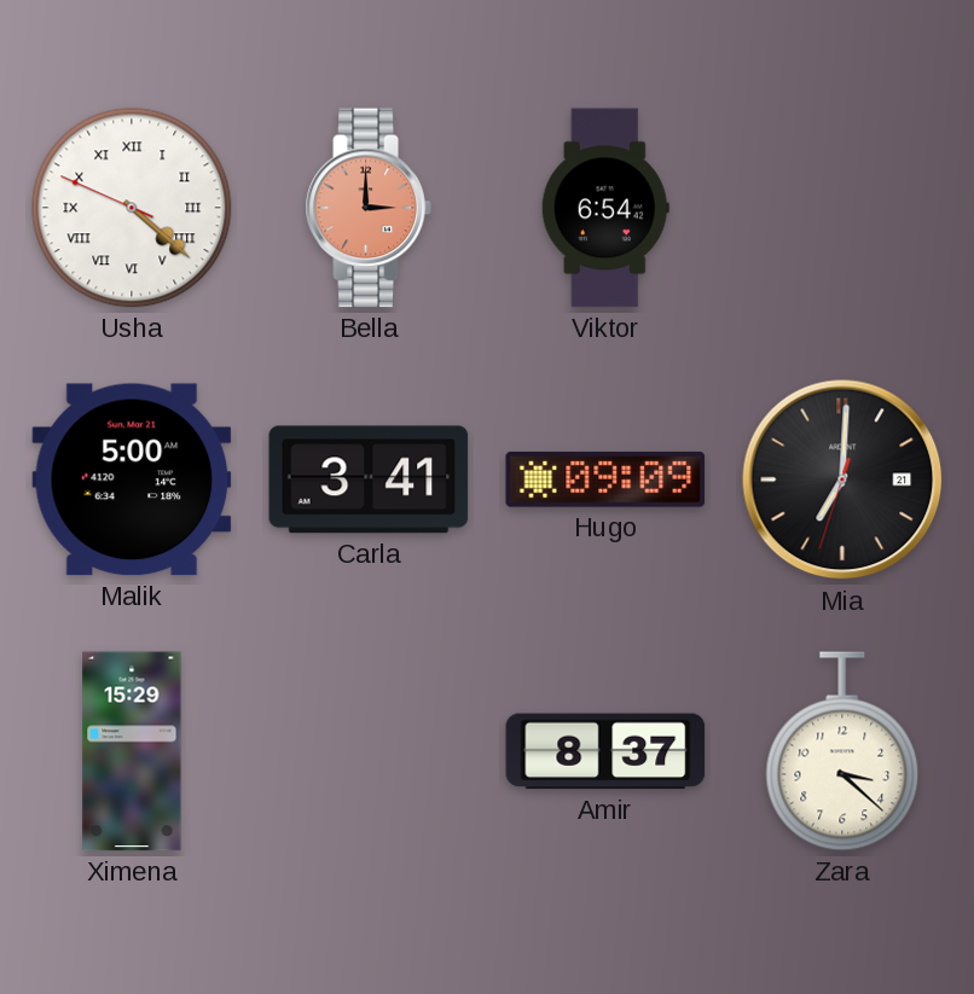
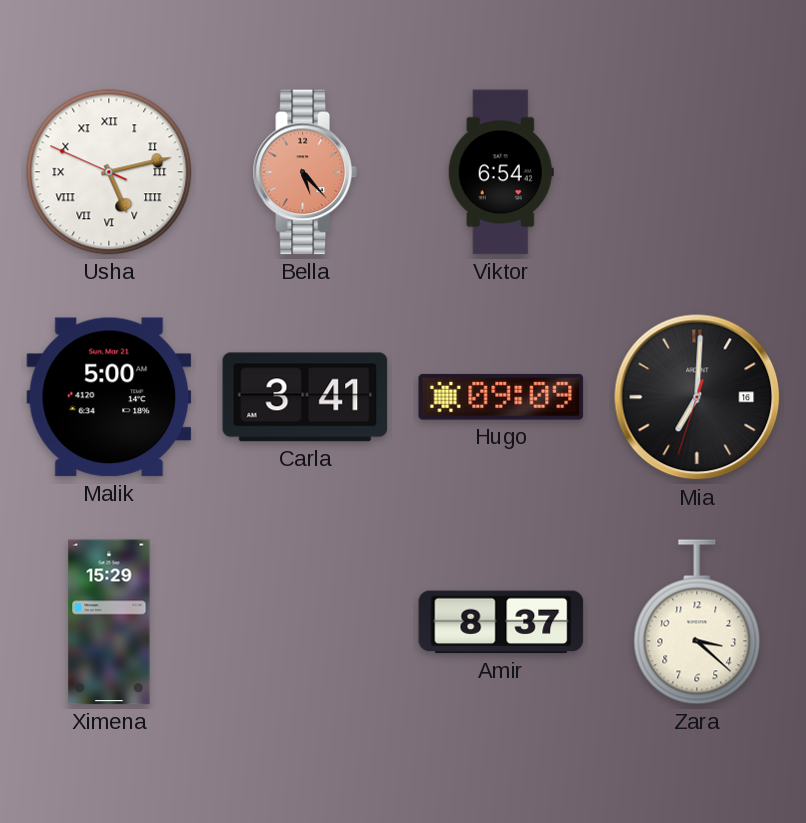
Usha: 4:21 -> 5:12
Bella: 3:00 -> 5:23
Mia date: 21 -> 16
